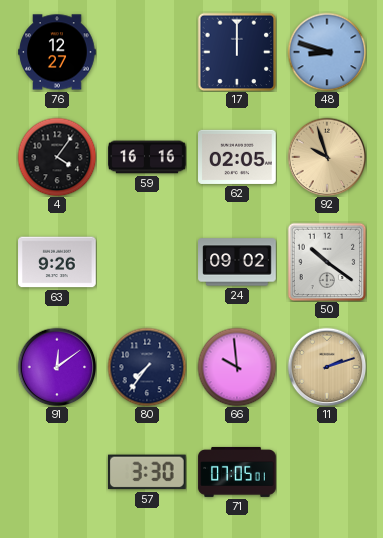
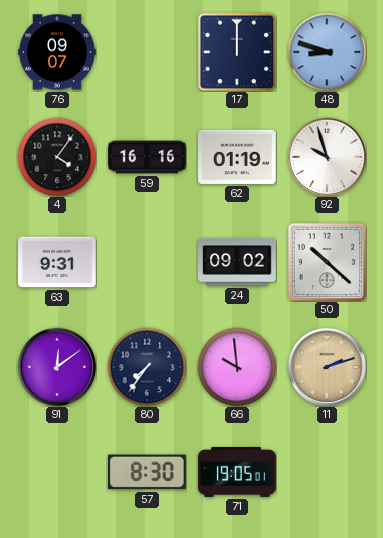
76: 12:27 -> 09:07
62: 02:05 -> 01:19
92 dial: champagne -> white
63: 9:26 -> 9:31
50: 10:21 -> 10:22
57: 3:30 -> 8:30
71: 07:05 -> 19:05
